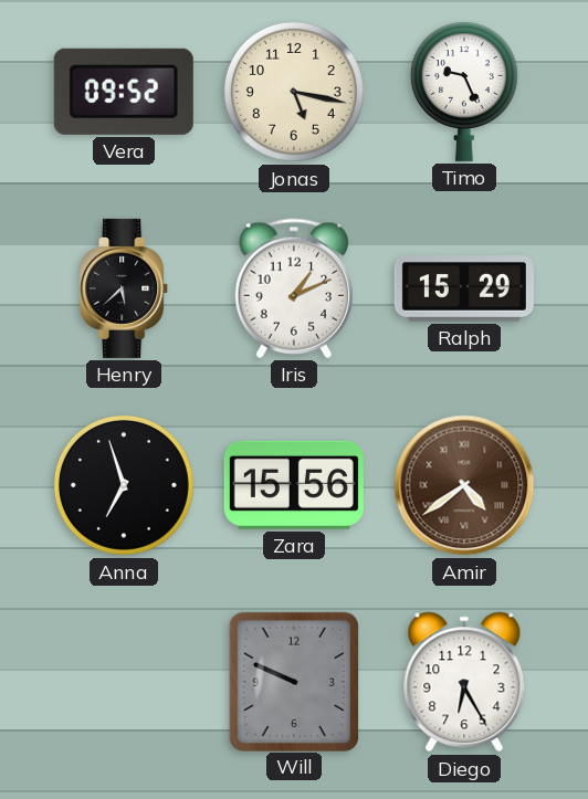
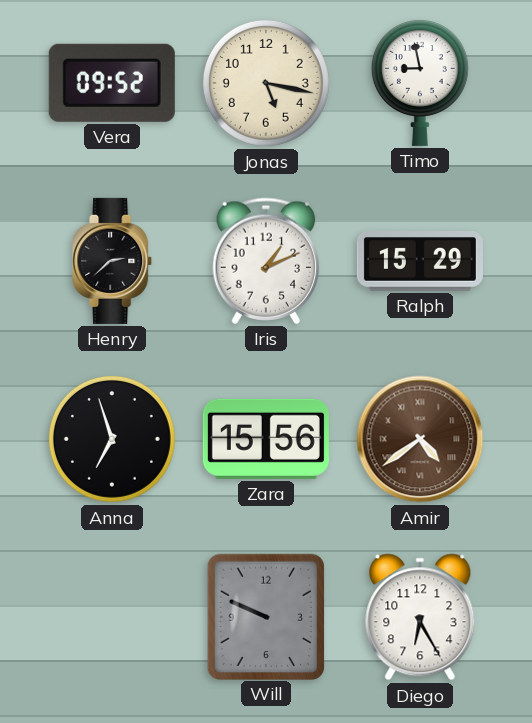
Timo: 9:26 -> 8:58
Henry: 5:38 -> 2:38
